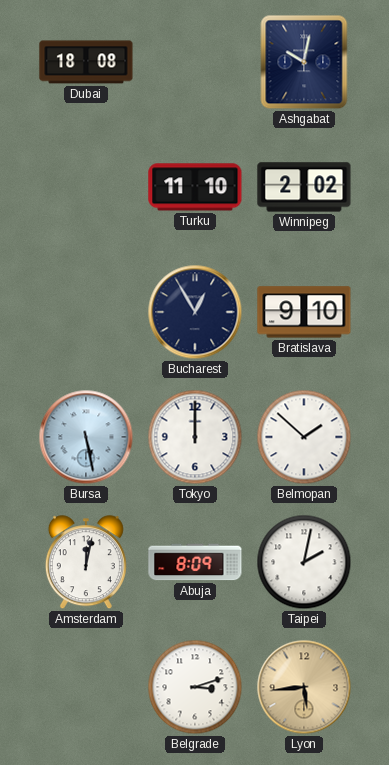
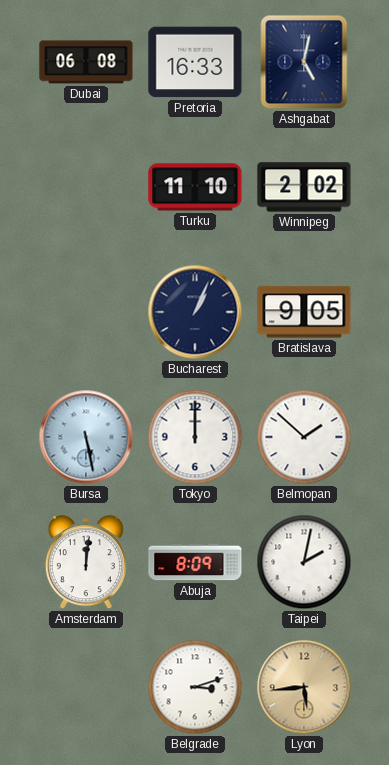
Dubai: 18:08 -> 06:08
Pretoria: none -> 16:33
Ashgabat: 10:02 -> 5:02
Bucharest: 12:55 -> 1:04
Bratislava: 9:10 -> 9:05
Amsterdam: 12:02 -> 12:01
